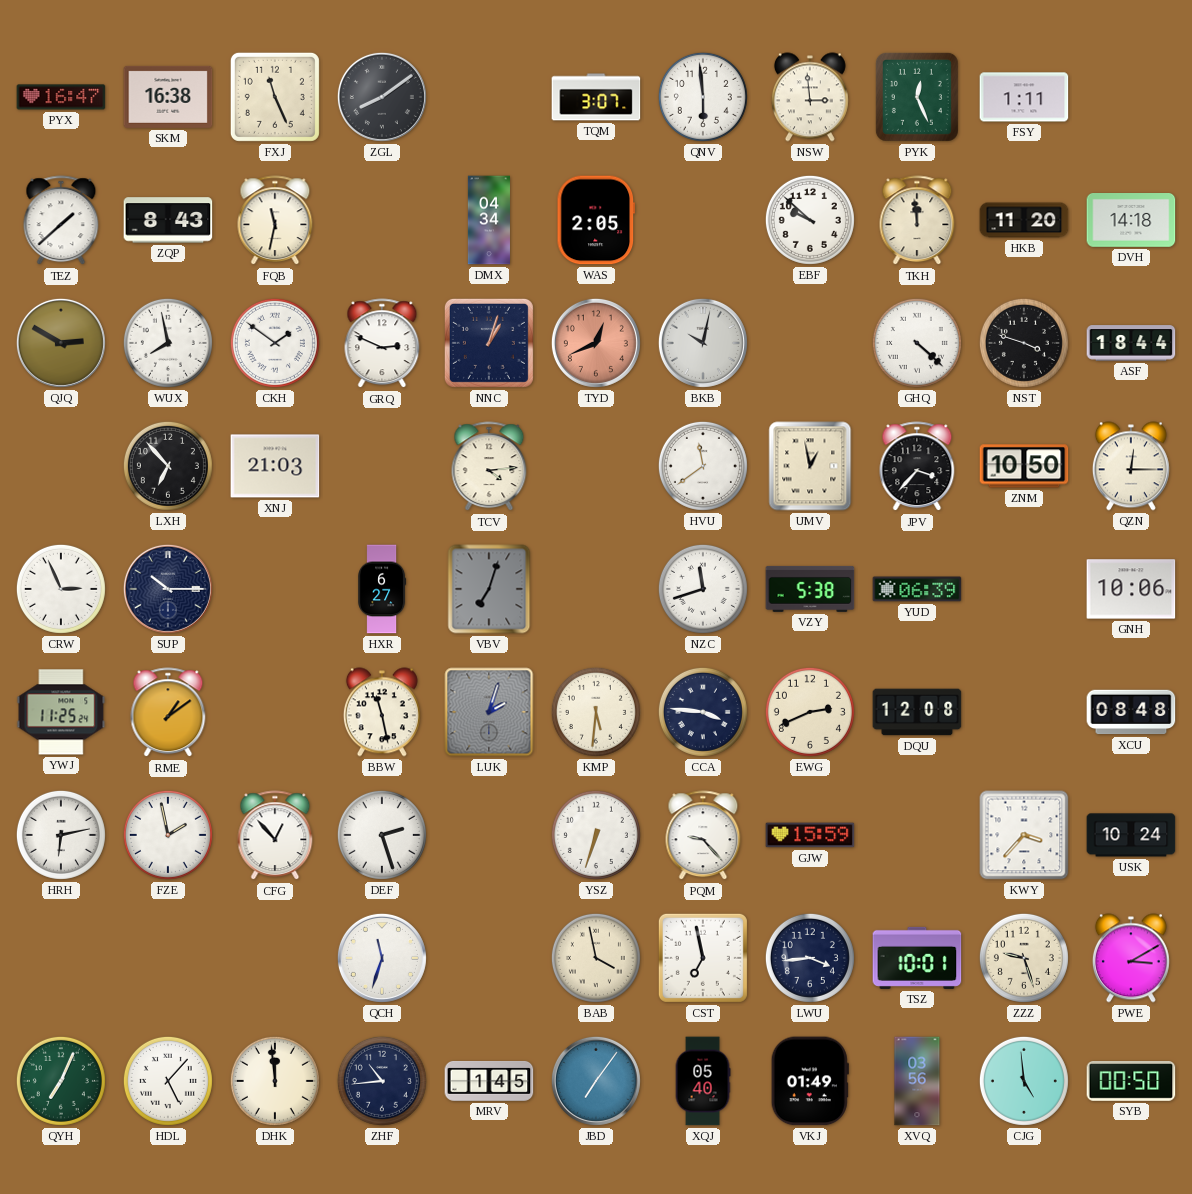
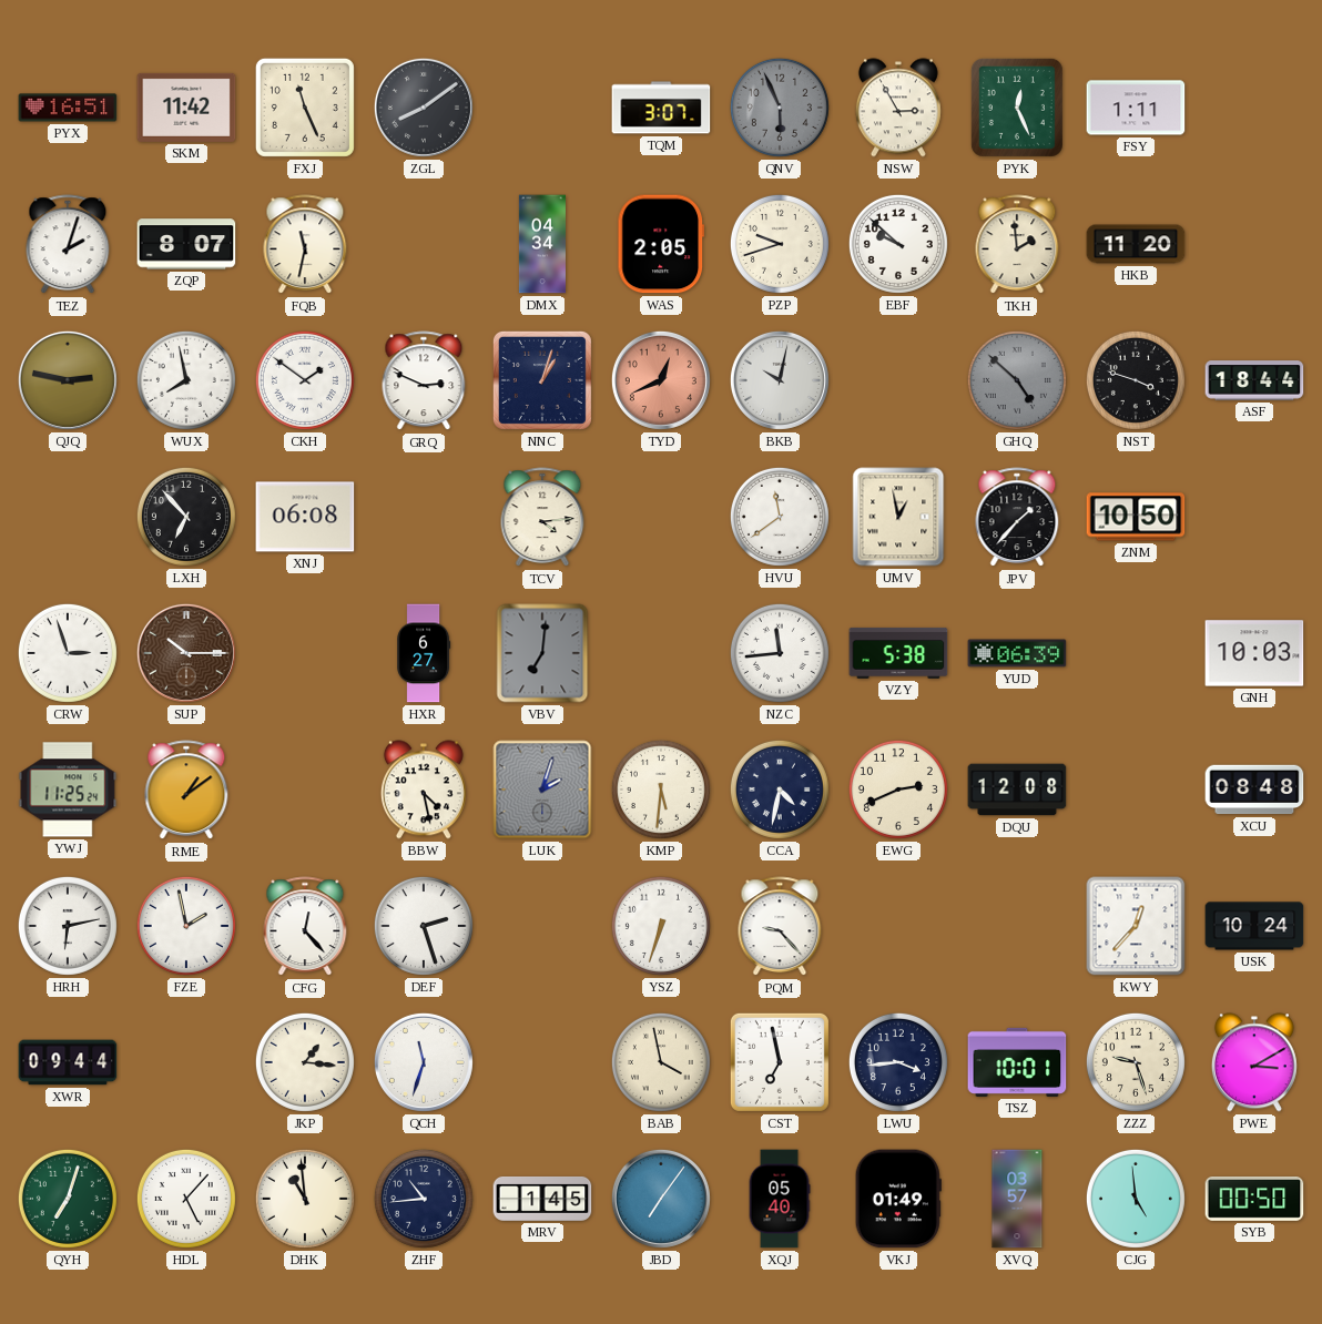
PYX: 16:47 -> 16:51
SKM: 16:38 -> 11:42
QNV: 5:59 -> 5:56
QNV dial: white -> grey
NSW: 2:59 -> 2:55
TEZ: 1:38 -> 2:03
ZQP: 8:43 -> 8:07
PZP: none -> 9:42
TKH: 11:59 -> 1:59
DVH: 14:18 -> none
QJQ: 2:50 -> 2:47
GHQ: 4:22 -> 4:52
GHQ dial: white -> grey
XNJ: 21:03 -> 06:08
JPV: 3:37 -> 1:37
QZN: 12:15 -> none
CRW: 2:56 -> 2:57
SUP dial: navy -> brown
VBV: 7:03 -> 7:01
NZC: 11:42 -> 11:44
GNH: 10:06 -> 10:03
BBW: 11:28 -> 4:28
CCA: 3:46 -> 4:32
CFG: 12:53 -> 12:23
GJW: 15:59 -> none
KWY: 3:37 -> 12:37
XWR: none -> 09:44
JKP: none -> 1:16
QYH: 7:04 -> 7:03
DHK: 11:59 -> 10:59
XVQ: 03:56 -> 03:57
